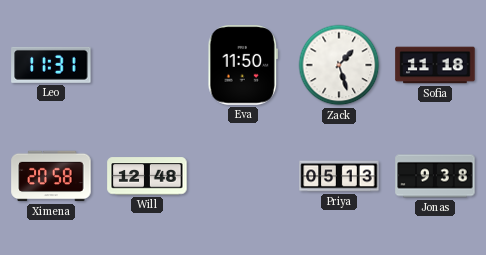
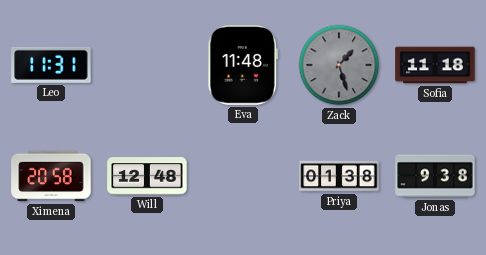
Eva: 11:50 -> 11:48
Zack dial: white -> grey
Priya: 05:13 -> 01:38
